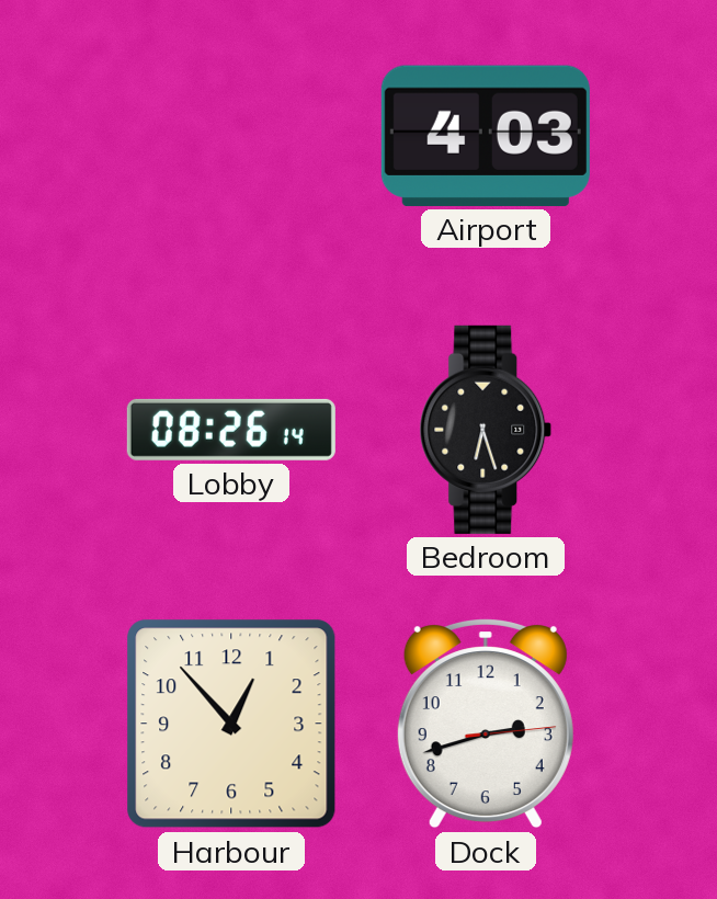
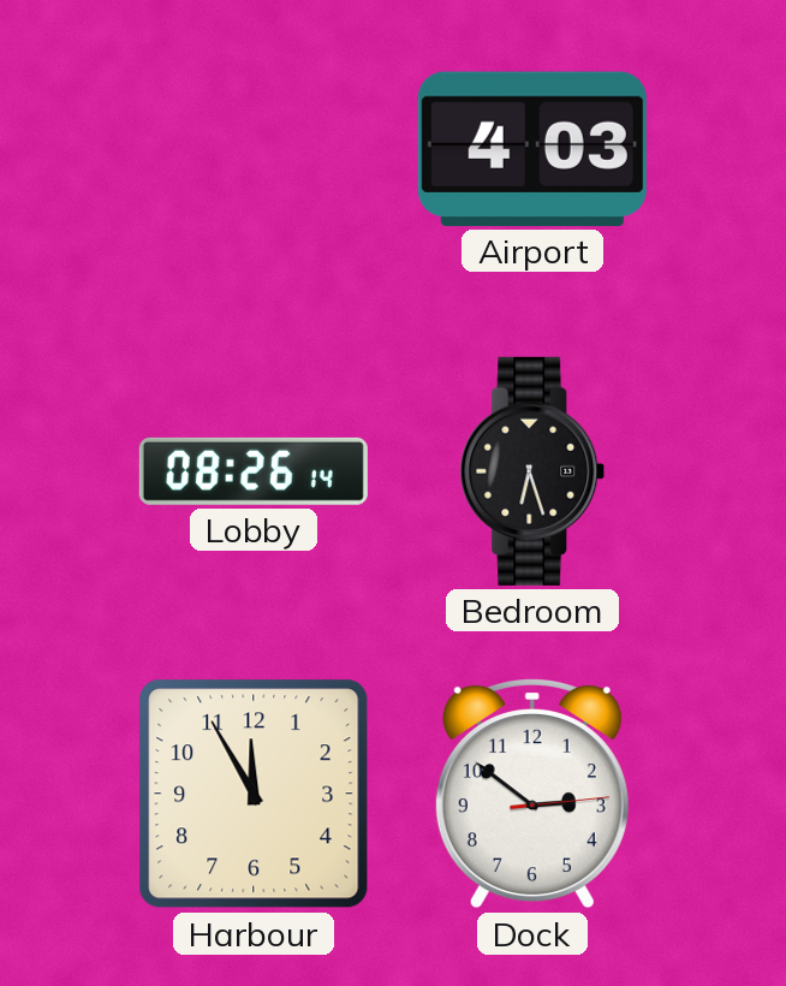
Harbour: 12:53 -> 11:55
Dock: 2:42 -> 2:51
